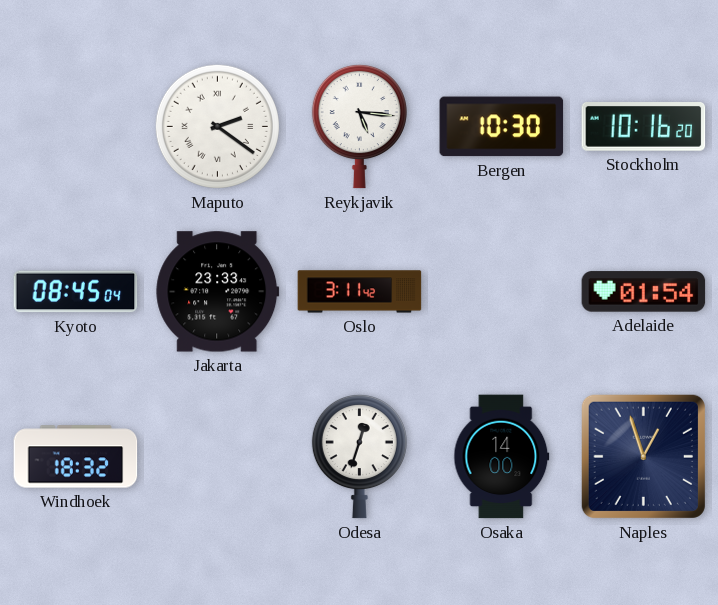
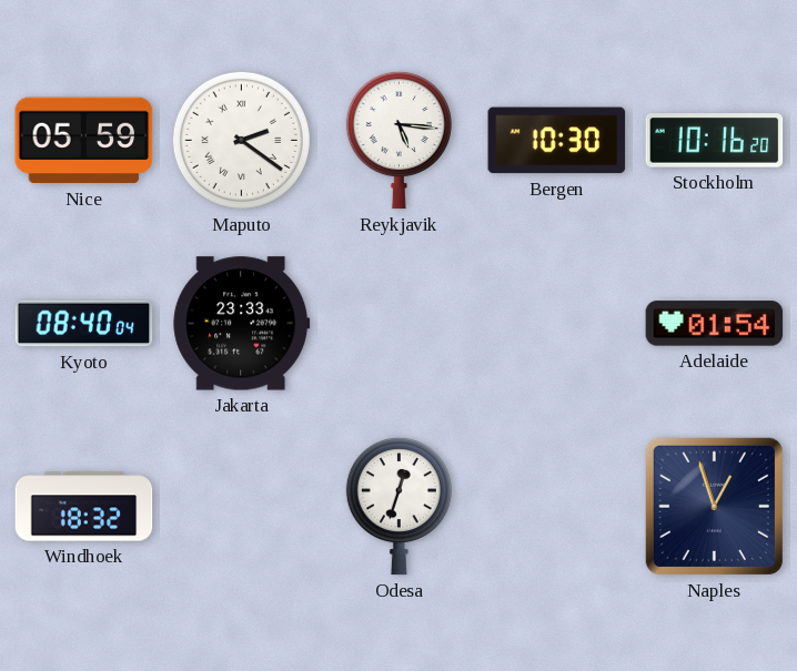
Nice: none -> 05:59
Kyoto: 08:45 -> 08:40
Oslo: 3:11 -> none
Osaka: 14:00 -> none
